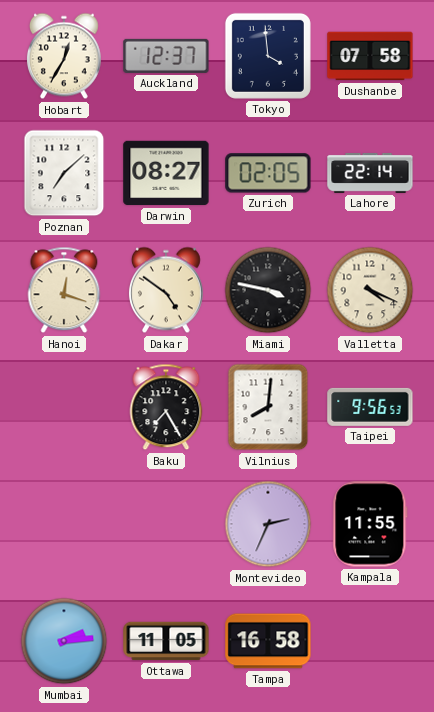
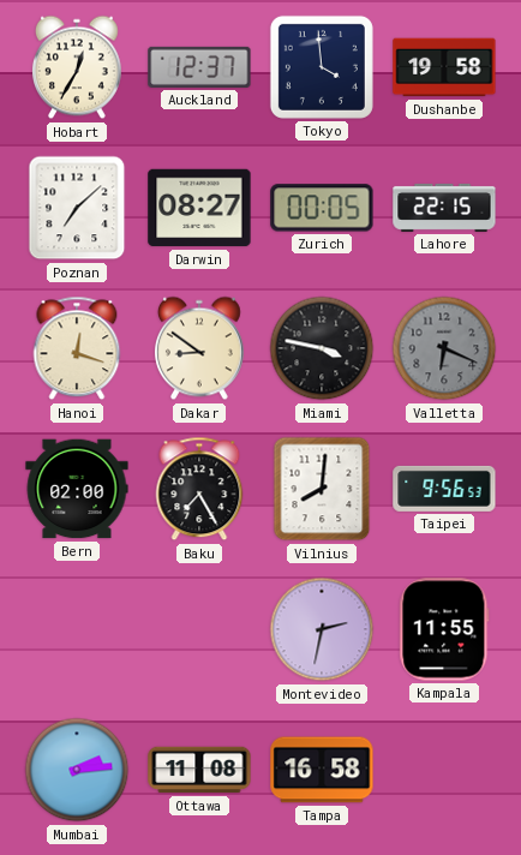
Dushanbe: 07:58 -> 19:58
Zurich: 02:05 -> 00:05
Lahore: 22:14 -> 22:15
Dakar: 4:51 -> 8:51
Valletta: 4:19 -> 6:19
Valletta dial: cream -> grey
Bern: none -> 02:00
Montevideo: 2:34 -> 2:32
Ottawa: 11:05 -> 11:08
